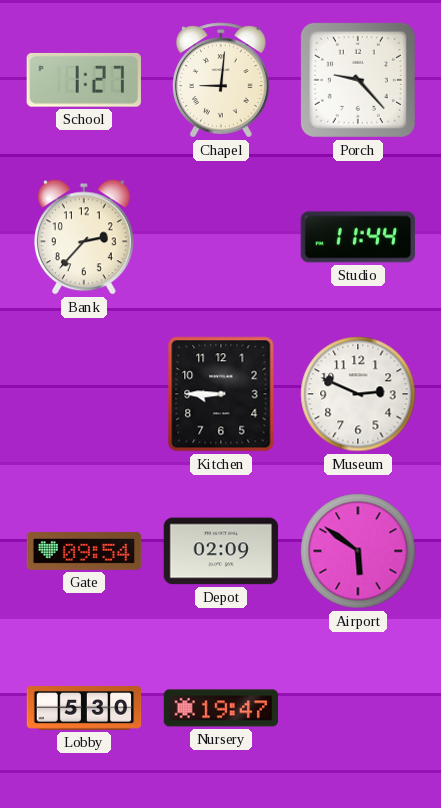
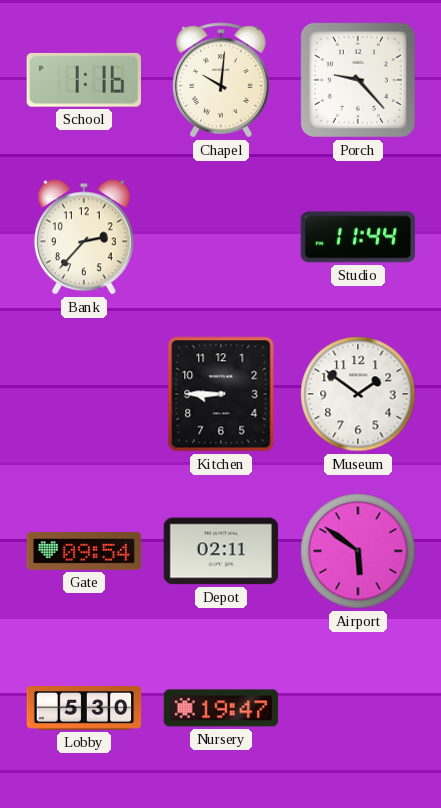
School: 1:27 -> 1:16
Chapel: 9:01 -> 10:01
Museum: 2:49 -> 1:51
Depot: 02:09 -> 02:11
